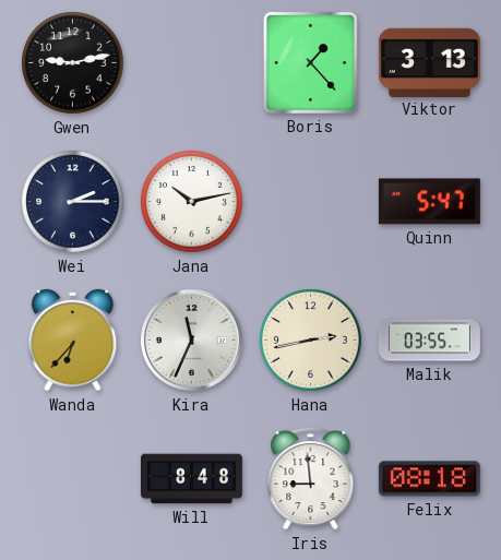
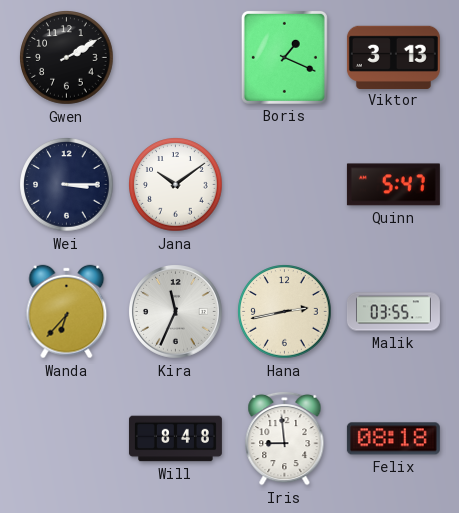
Gwen: 9:13 -> 2:10
Boris: 1:23 -> 1:19
Wei: 2:15 -> 3:15
Jana: 10:13 -> 10:09
